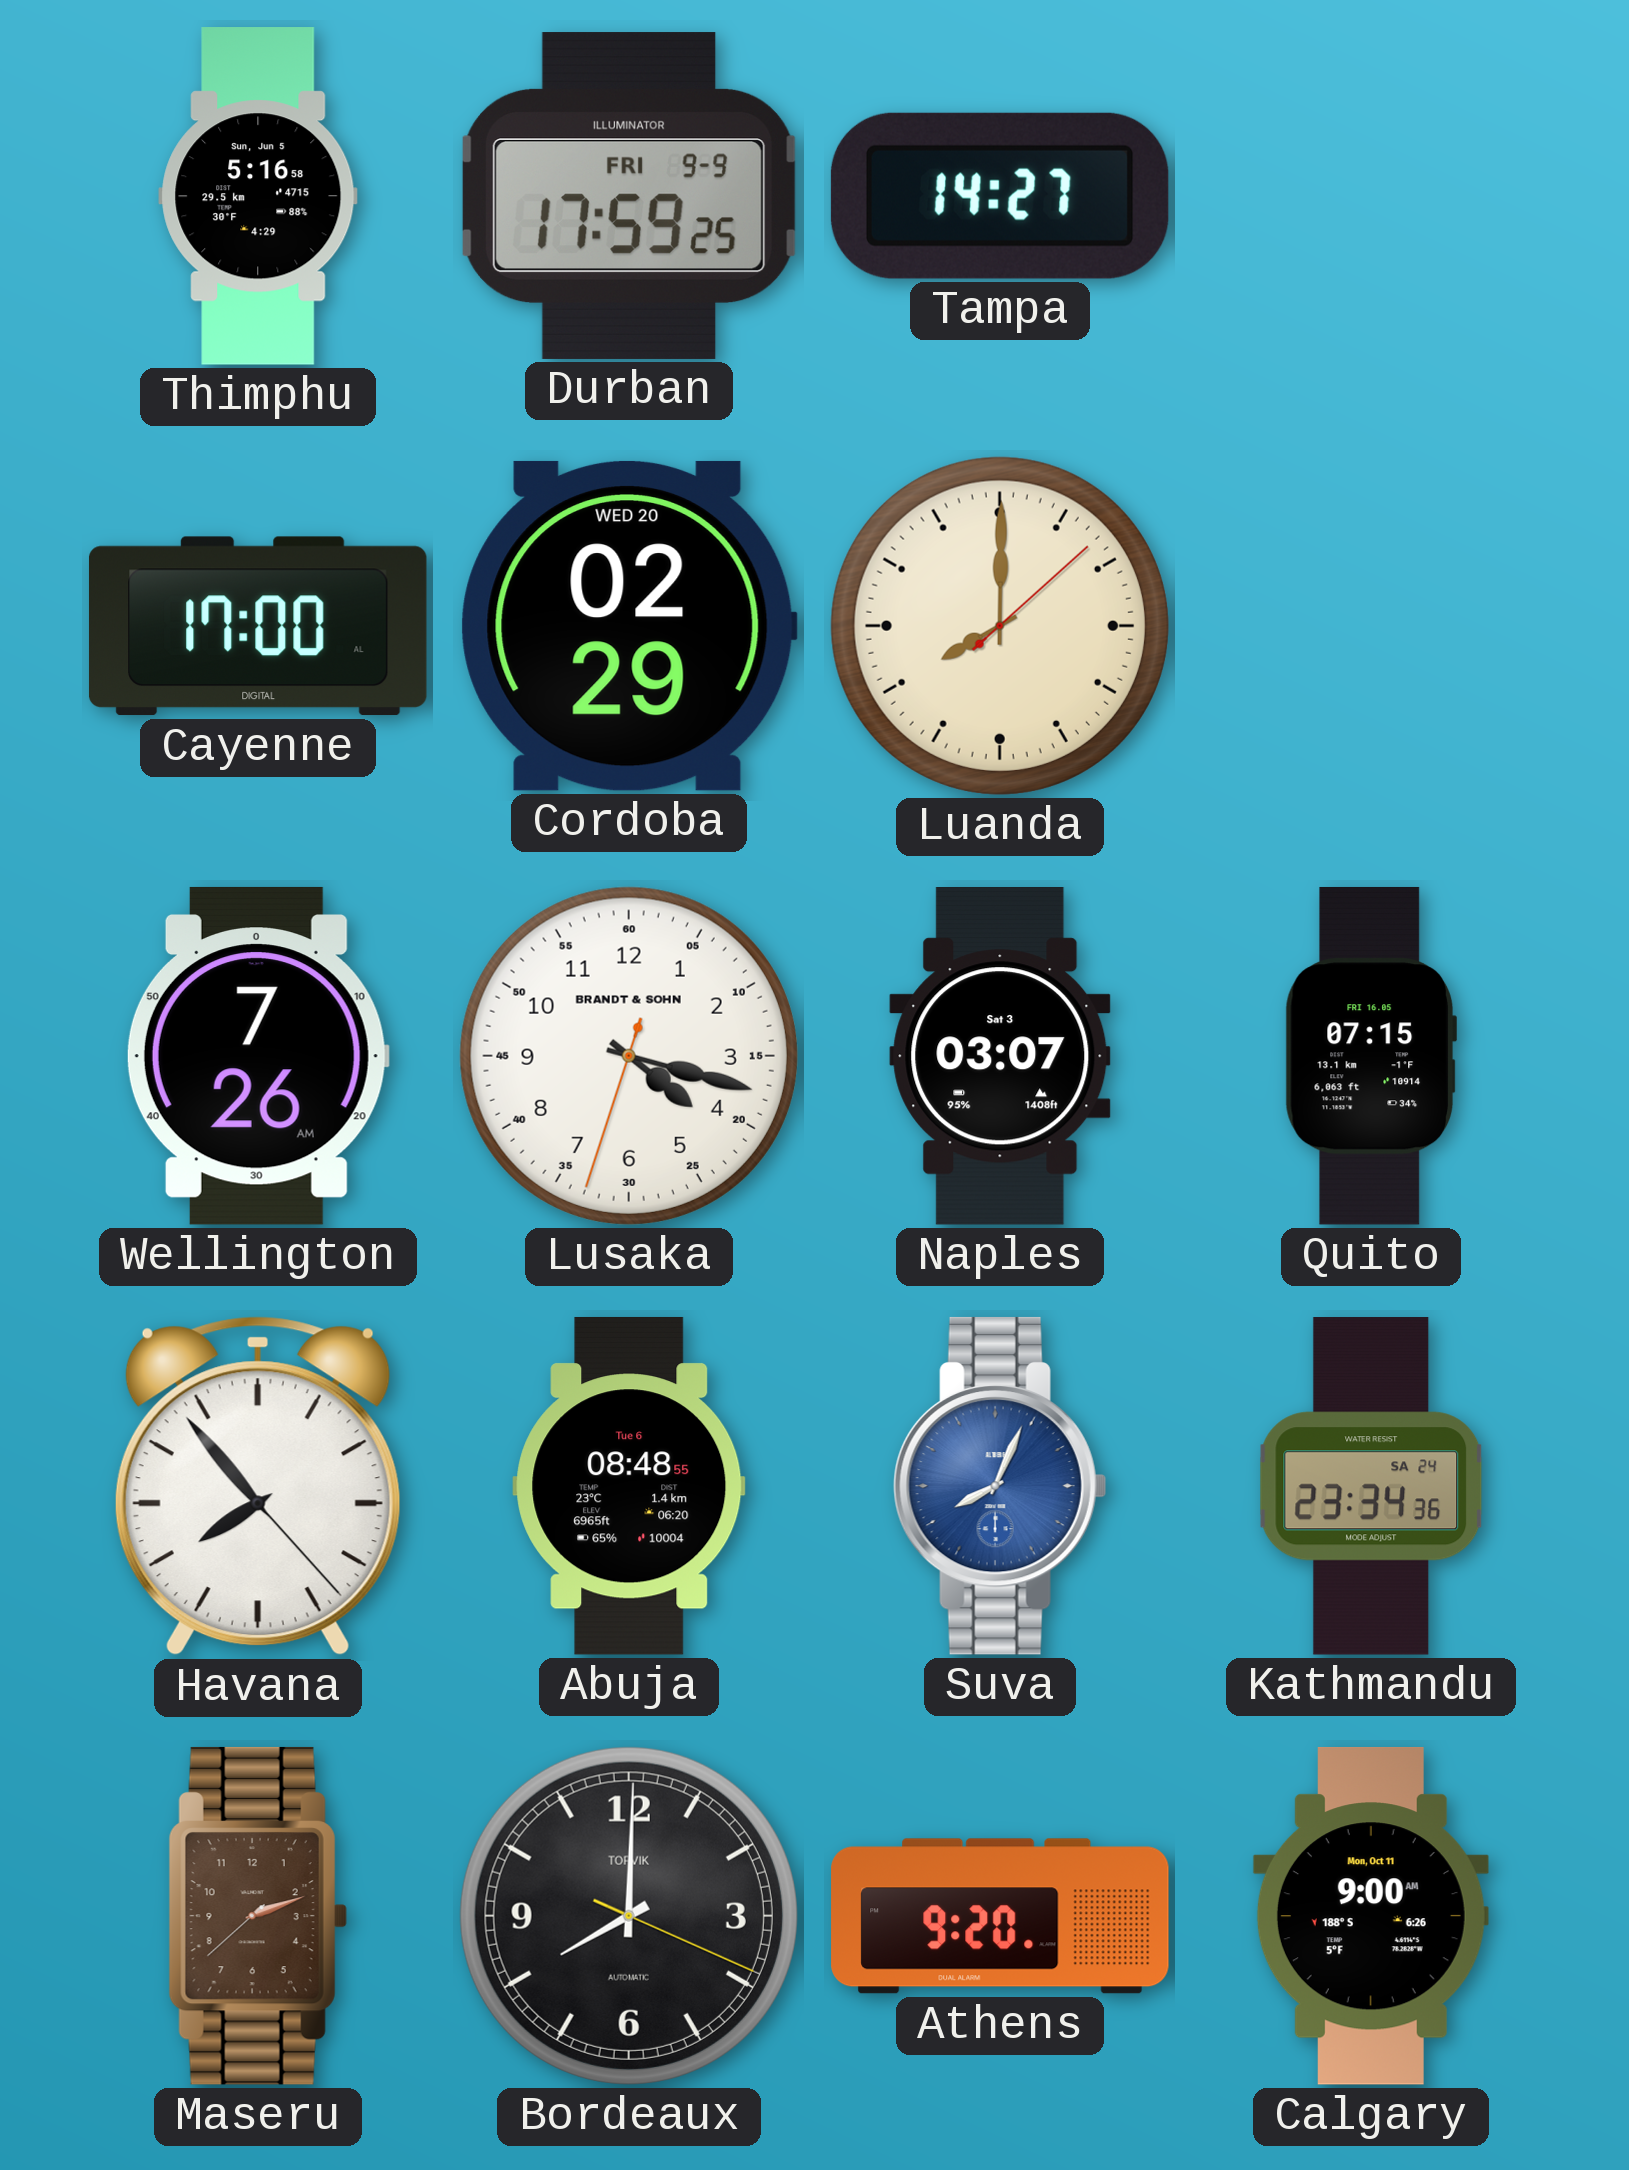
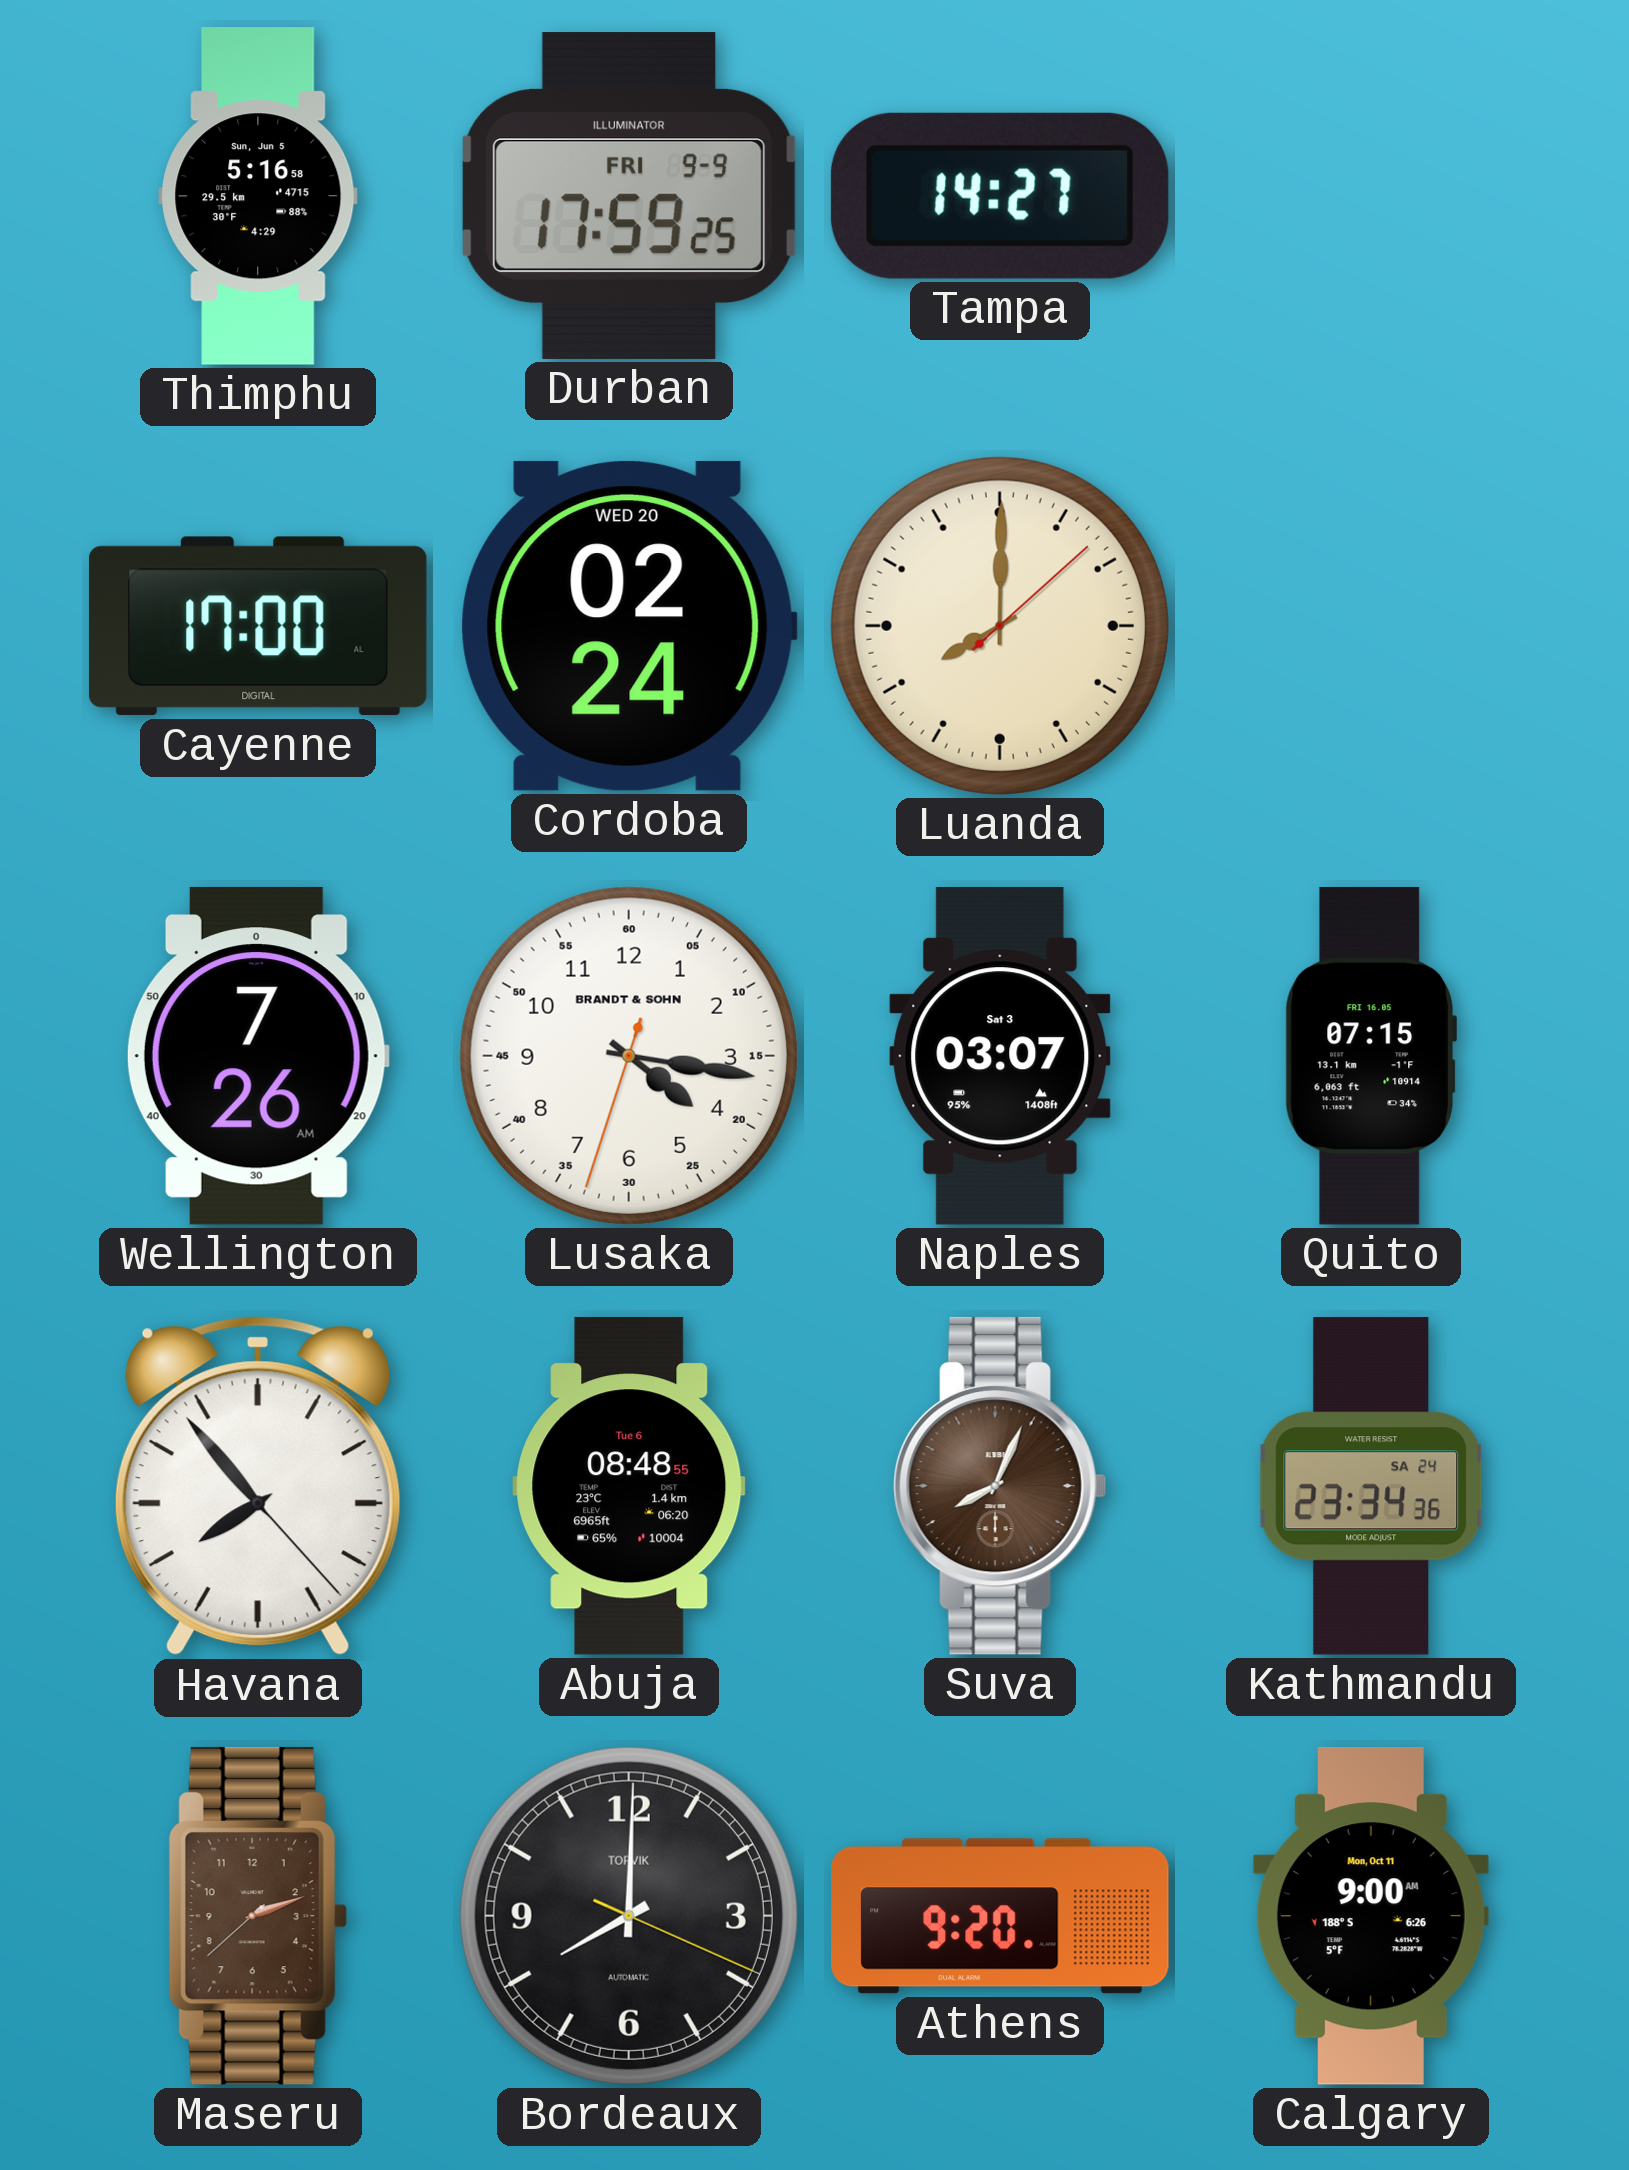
Cordoba: 02:29 -> 02:24
Lusaka: 4:17 -> 4:16
Suva dial: blue -> brown
